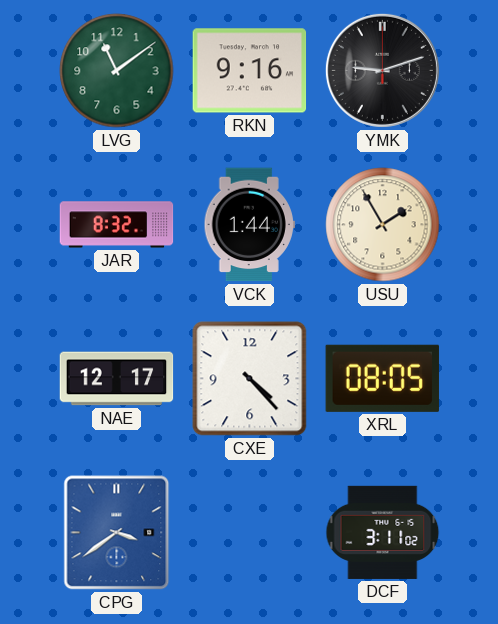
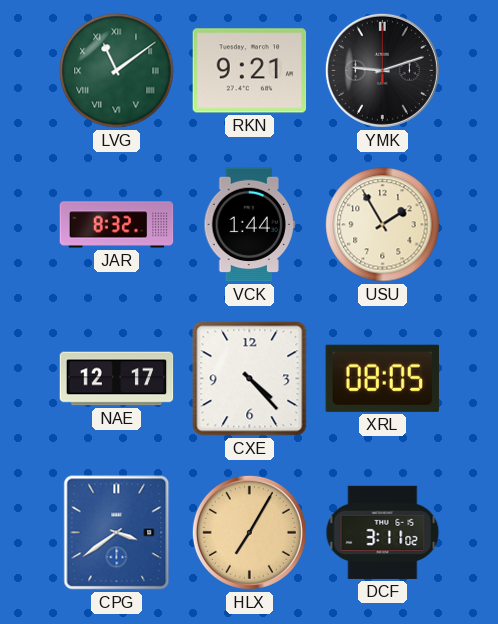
LVG numerals: Arabic -> Roman
RKN: 9:16 -> 9:21
HLX: none -> 7:05
